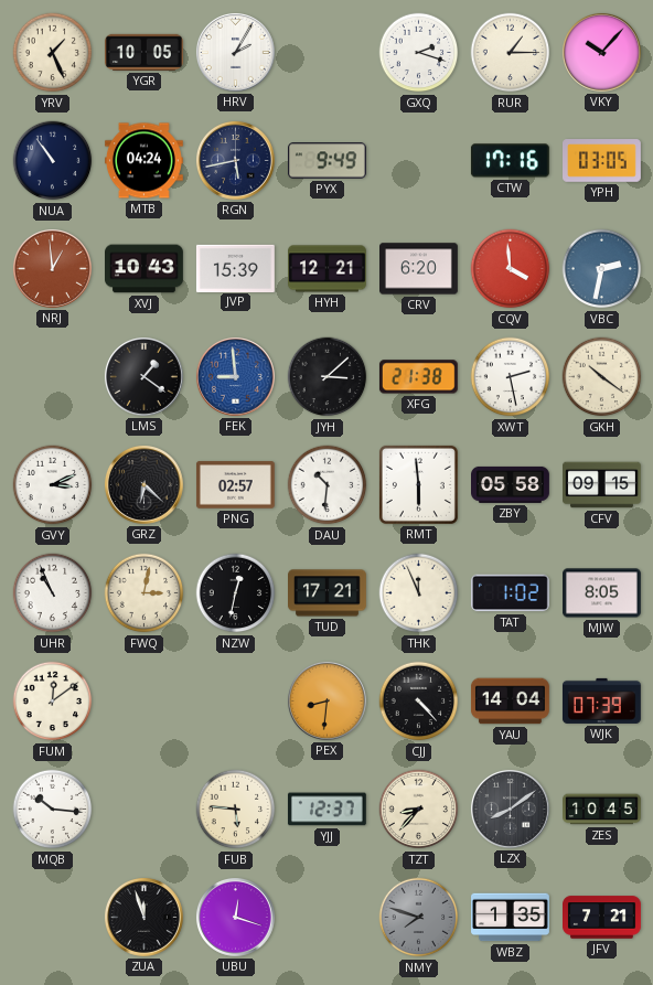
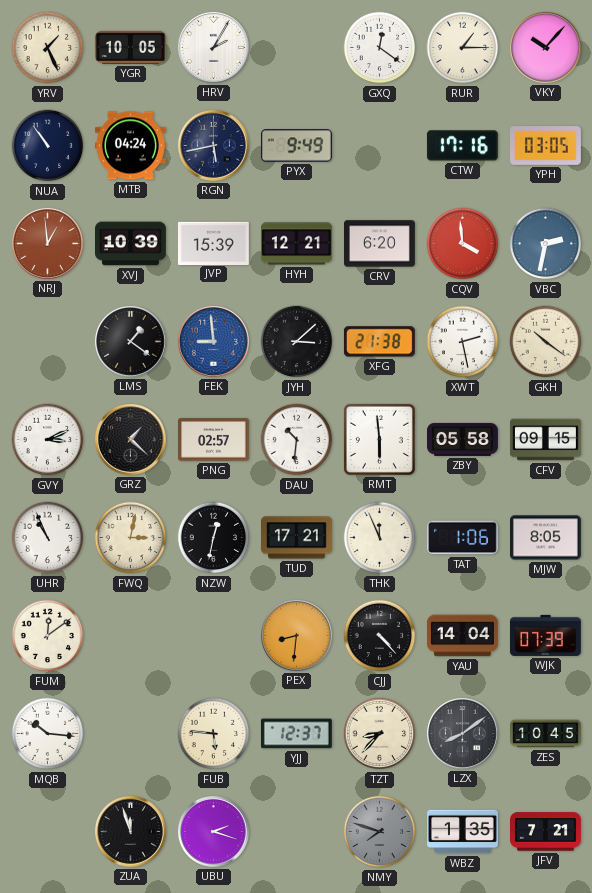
GXQ: 2:18 -> 12:21
XVJ: 10:43 -> 10:39
GRZ: 6:22 -> 1:22
TAT: 1:02 -> 1:06
UBU: 12:18 -> 2:18
